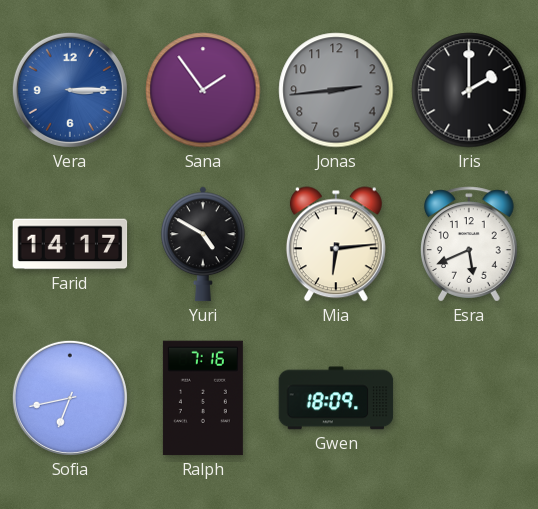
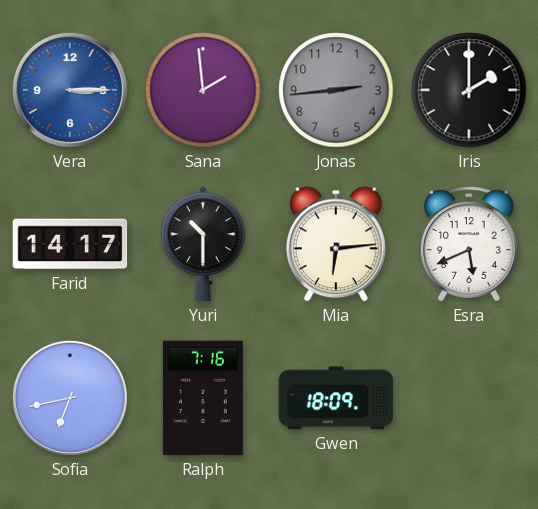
Sana: 1:54 -> 1:59
Yuri: 4:50 -> 10:30
